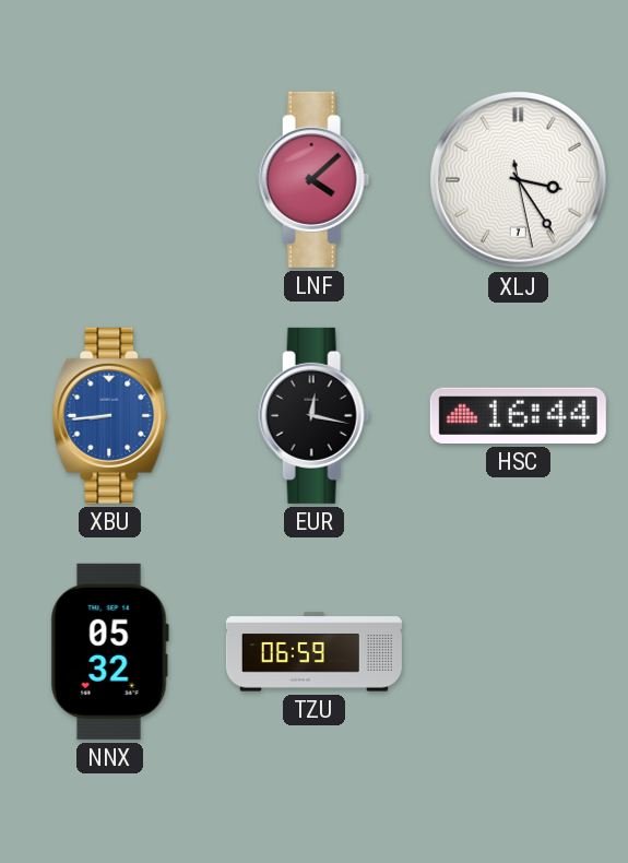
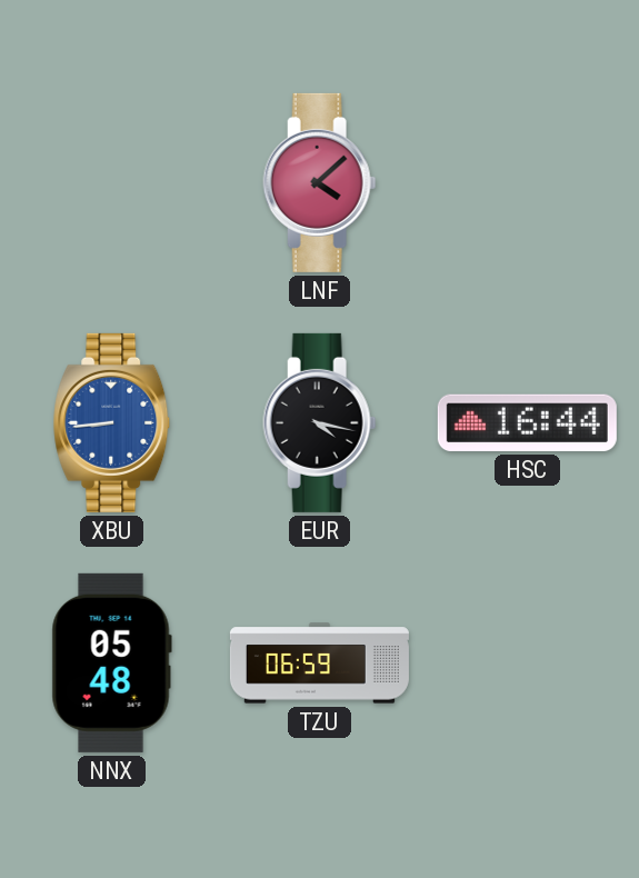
XLJ: 3:24 -> none
EUR: 12:17 -> 4:17
NNX: 05:32 -> 05:48
